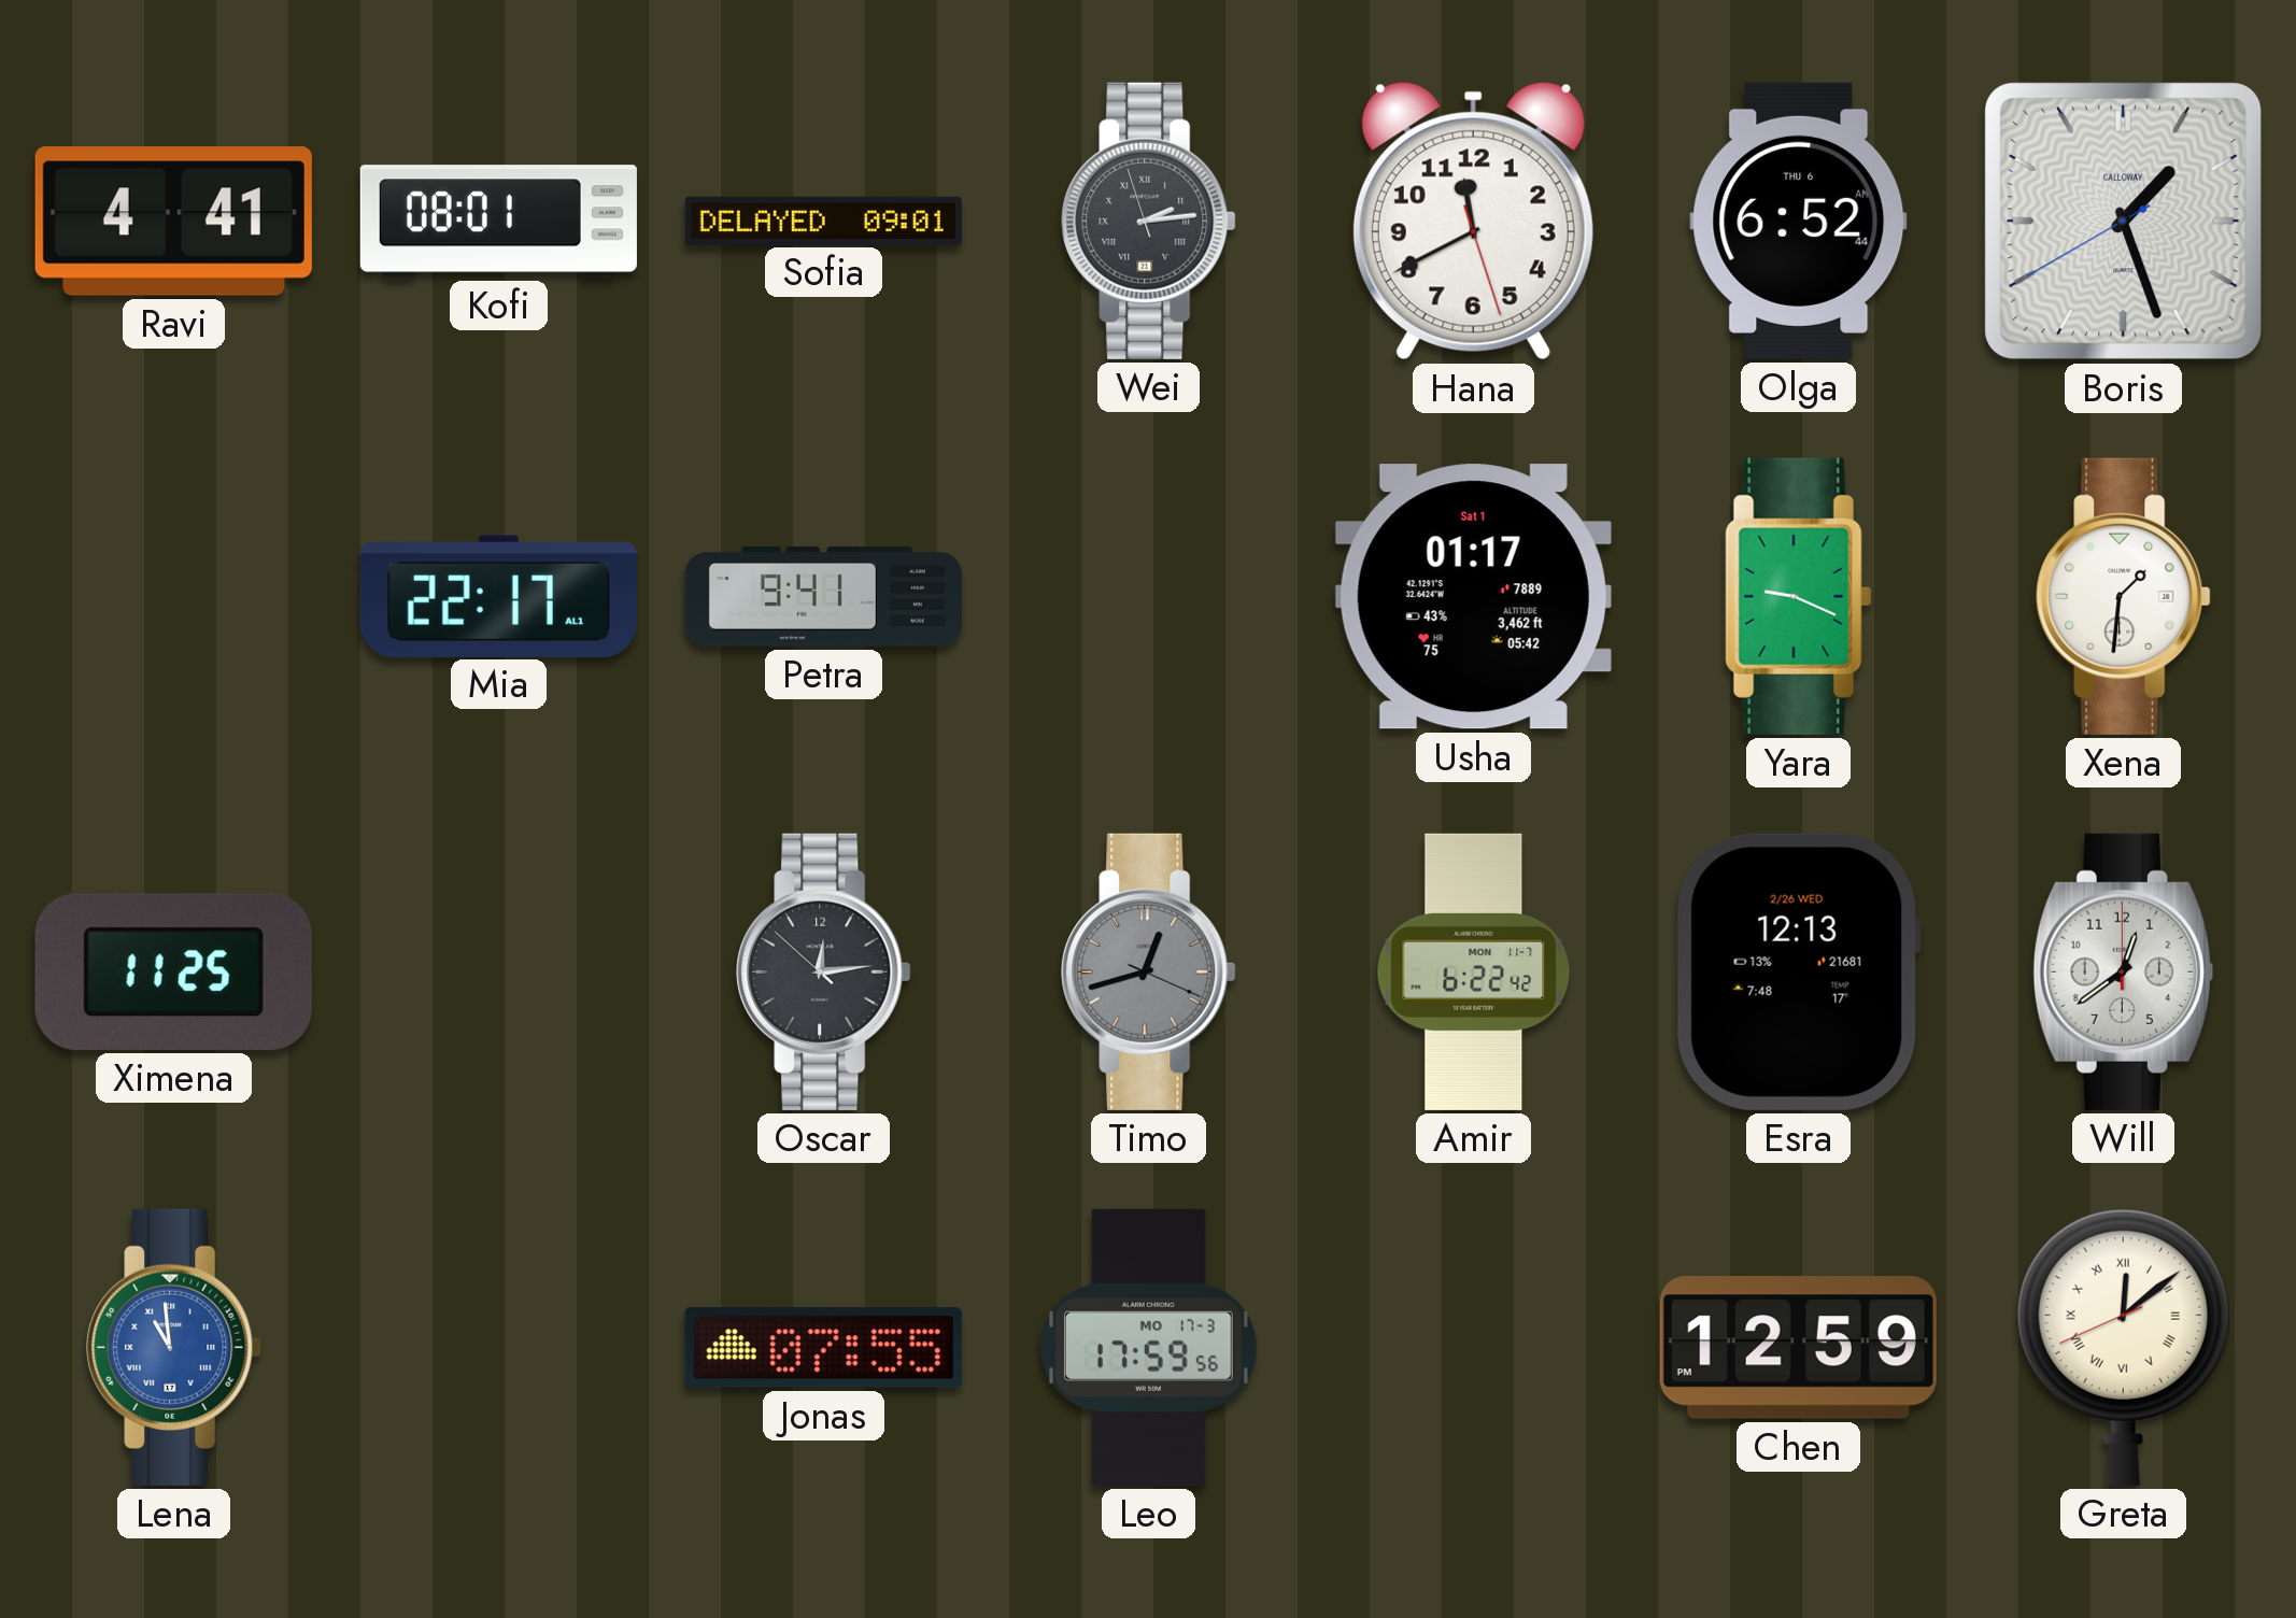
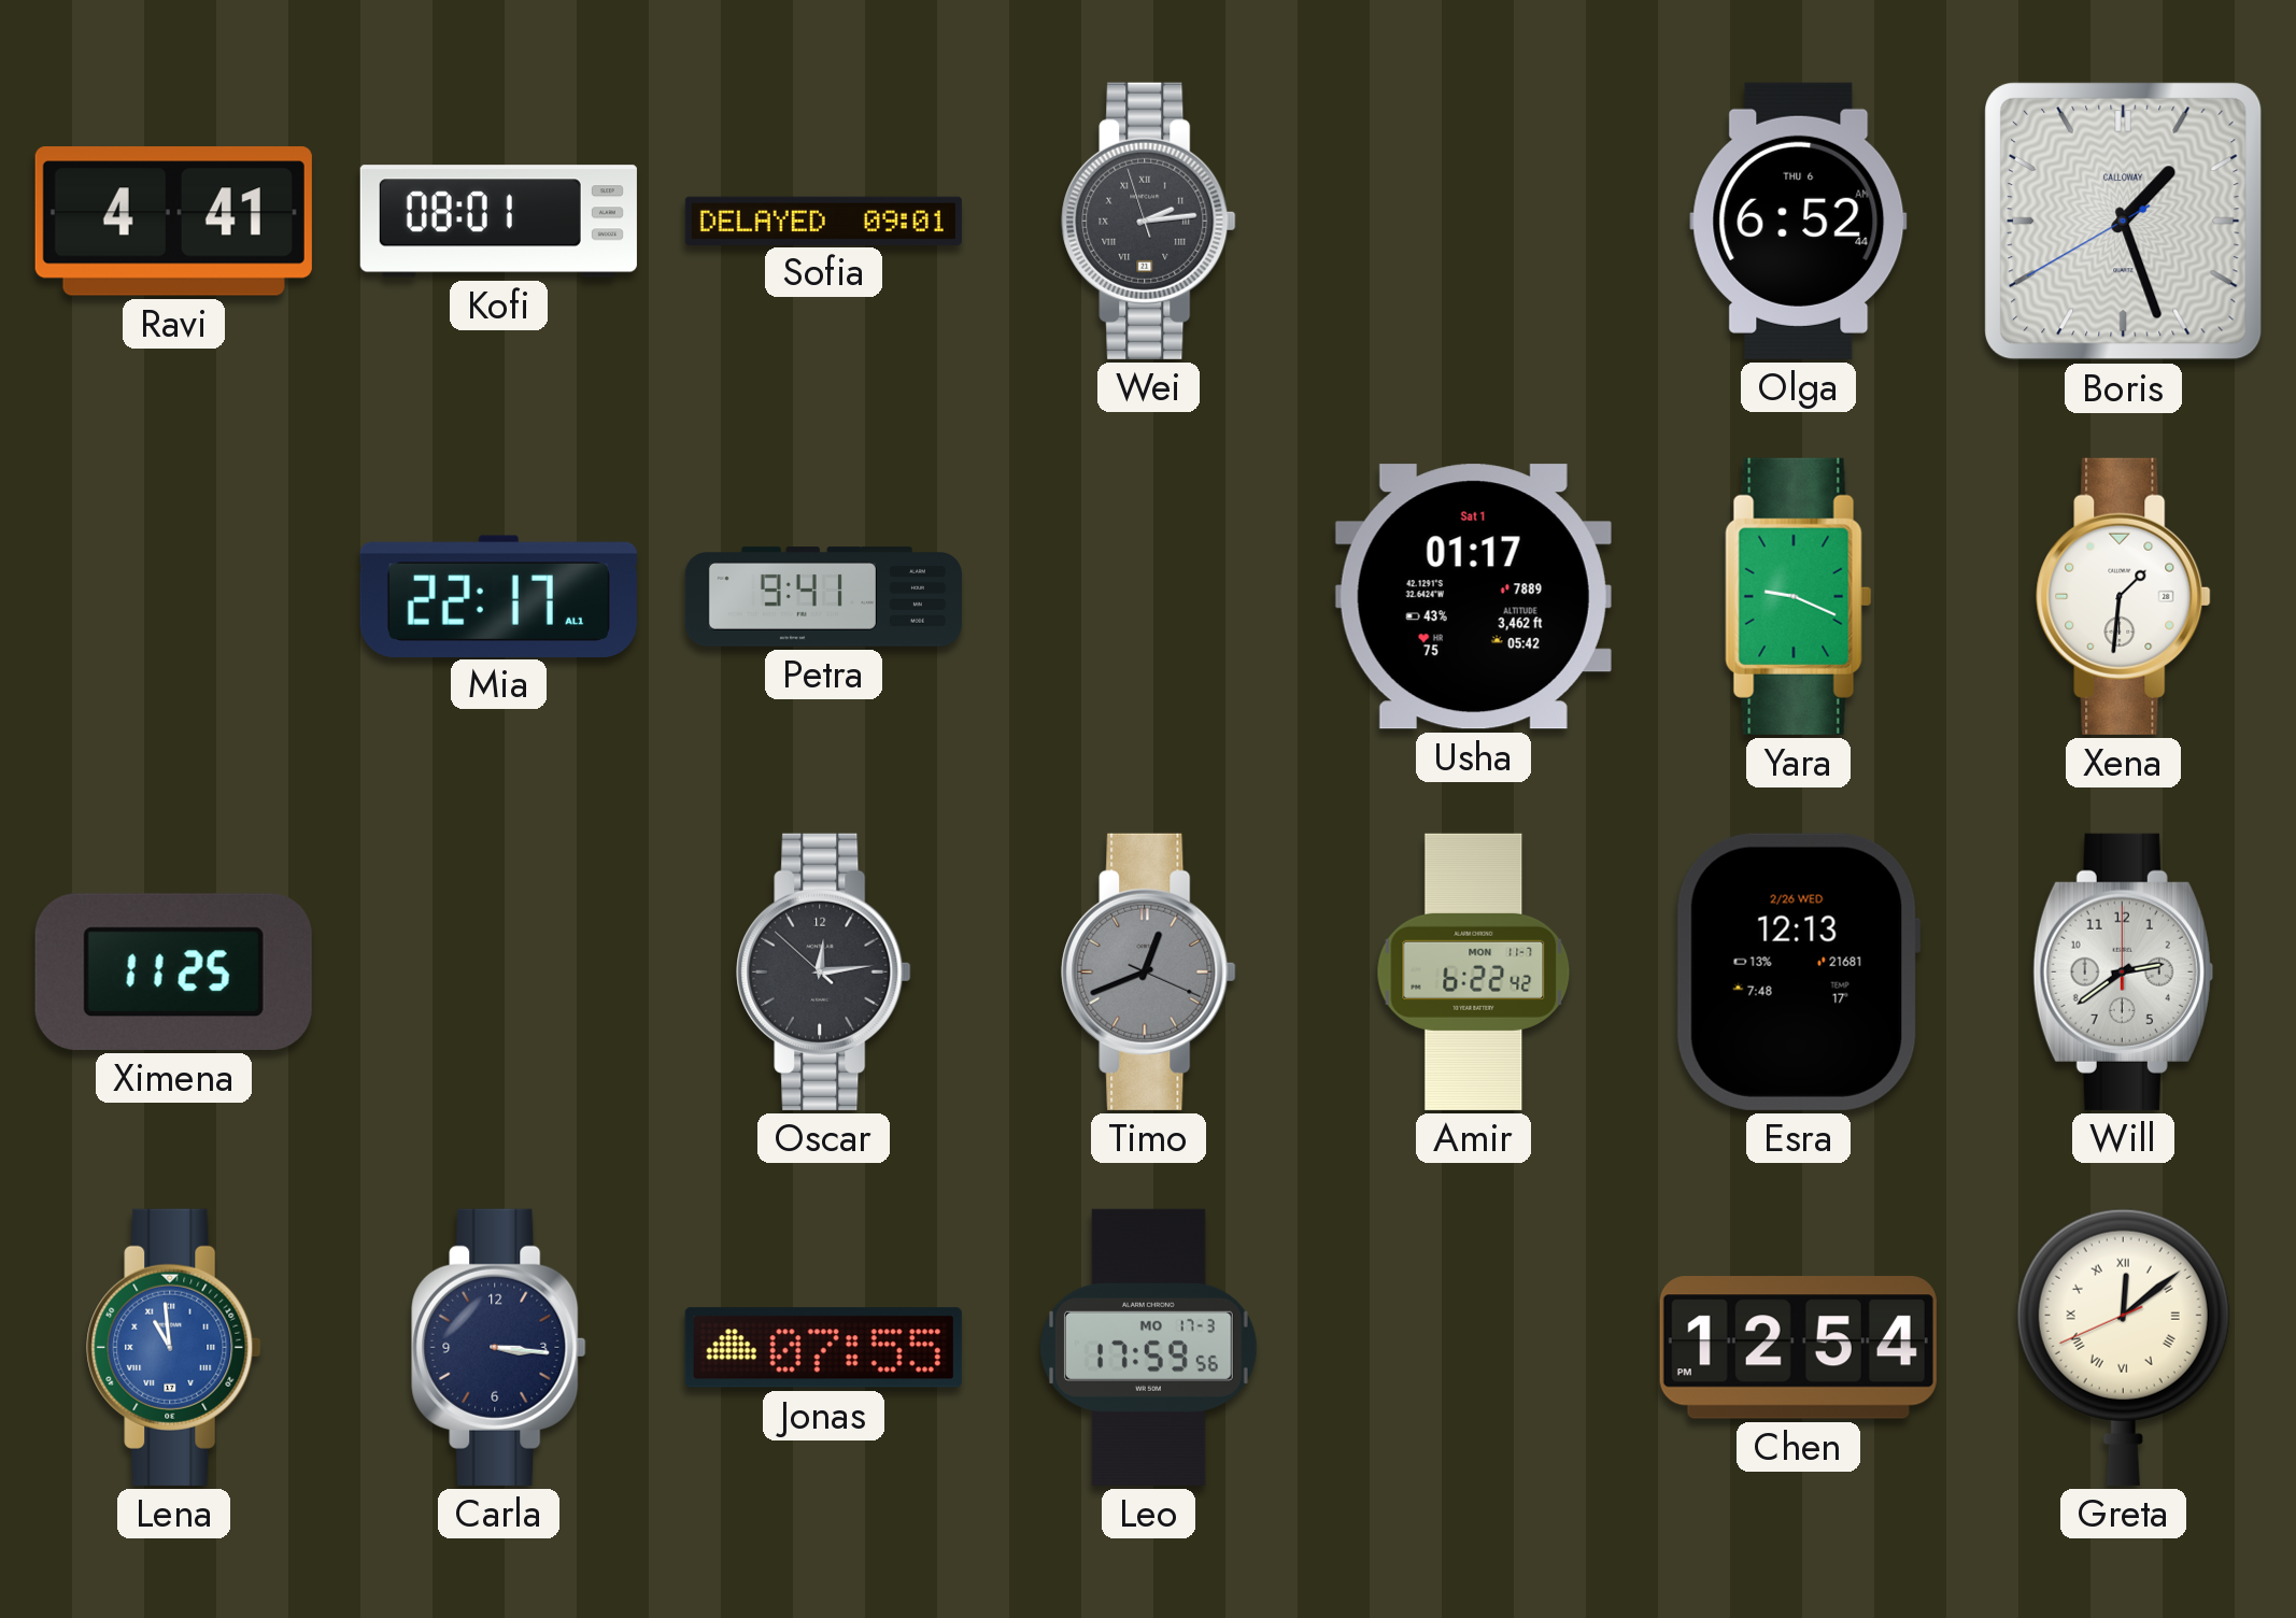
Hana: 11:40 -> none
Timo: 12:42 -> 12:41
Will: 12:39 -> 2:39
Carla: none -> 3:16
Chen: 12:59 -> 12:54
